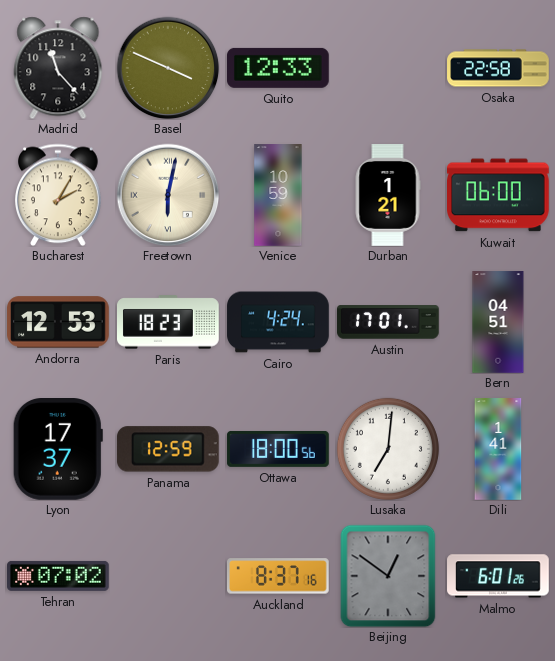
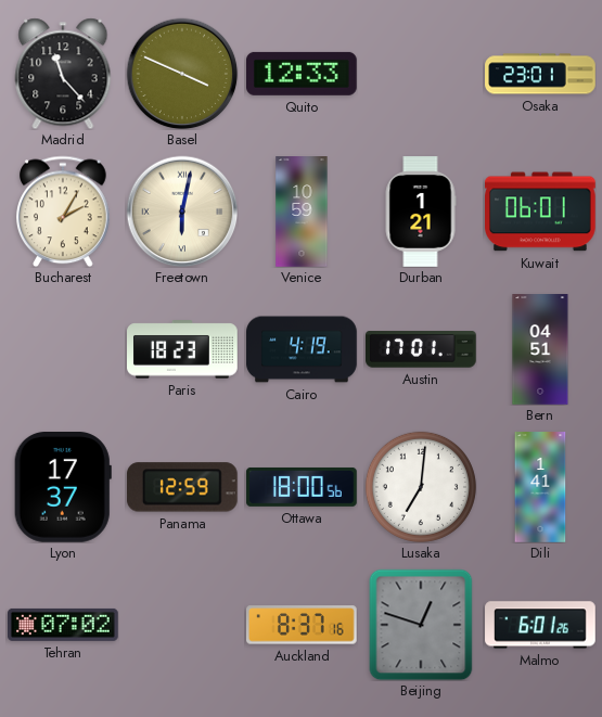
Osaka: 22:58 -> 23:01
Kuwait: 06:00 -> 06:01
Andorra: 12:53 -> none
Cairo: 4:24 -> 4:19
Beijing: 12:51 -> 12:48
